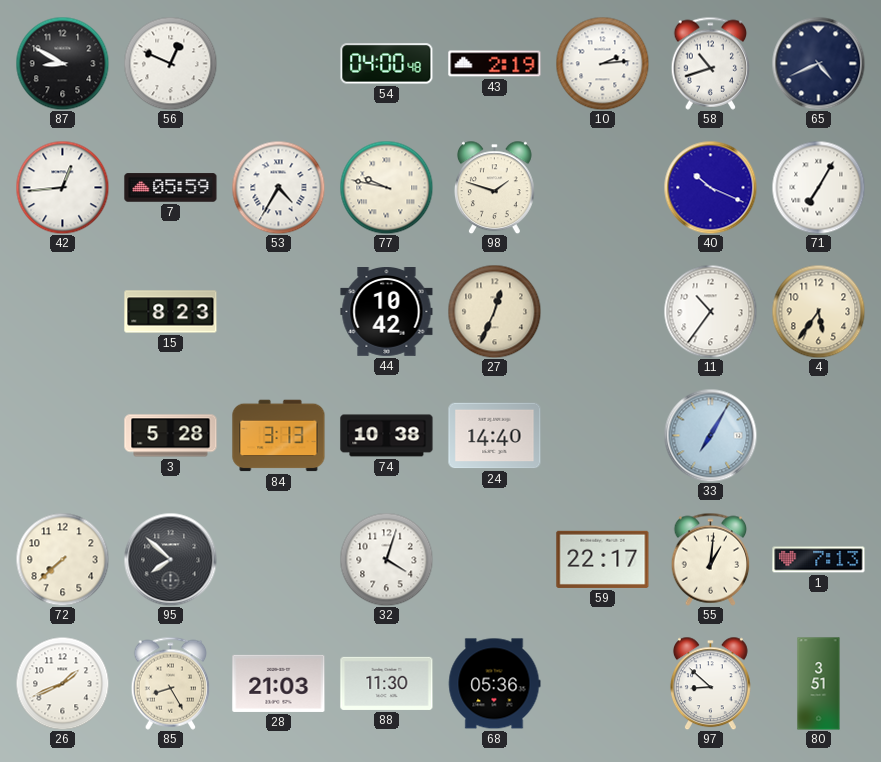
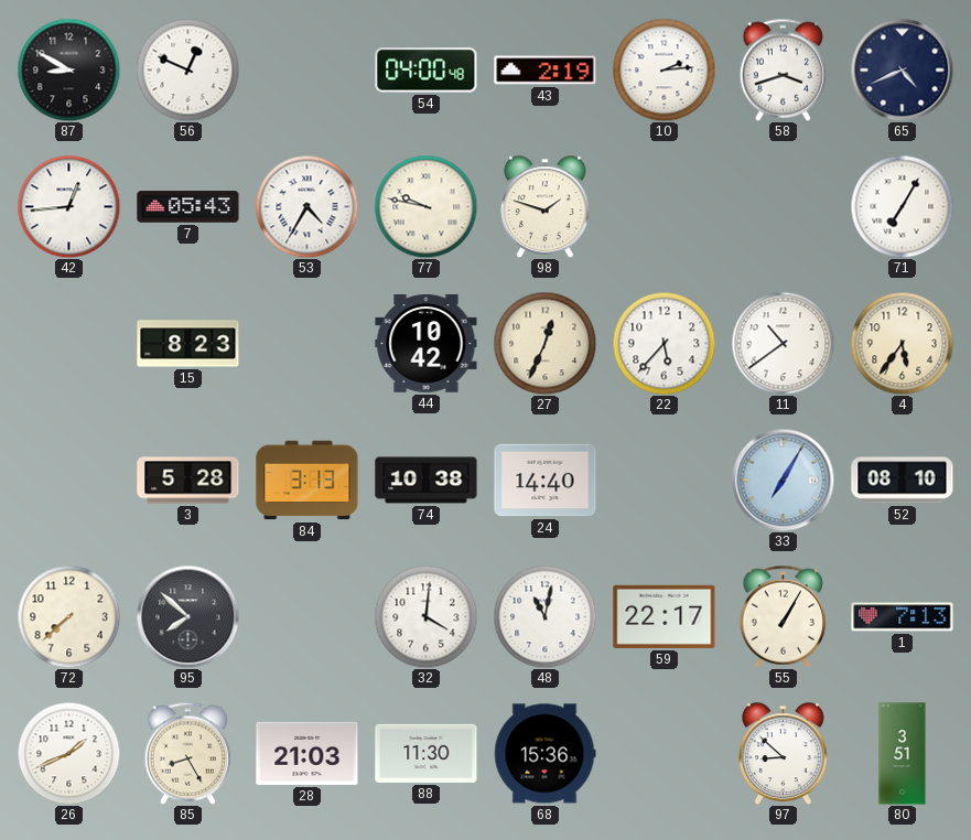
58: 10:42 -> 3:42
7: 05:59 -> 05:43
40: 10:19 -> none
22: none -> 5:37
11: 10:36 -> 10:39
52: none -> 08:10
32: 4:03 -> 4:01
48: none -> 11:02
55: 1:01 -> 1:05
68: 05:36 -> 15:36
